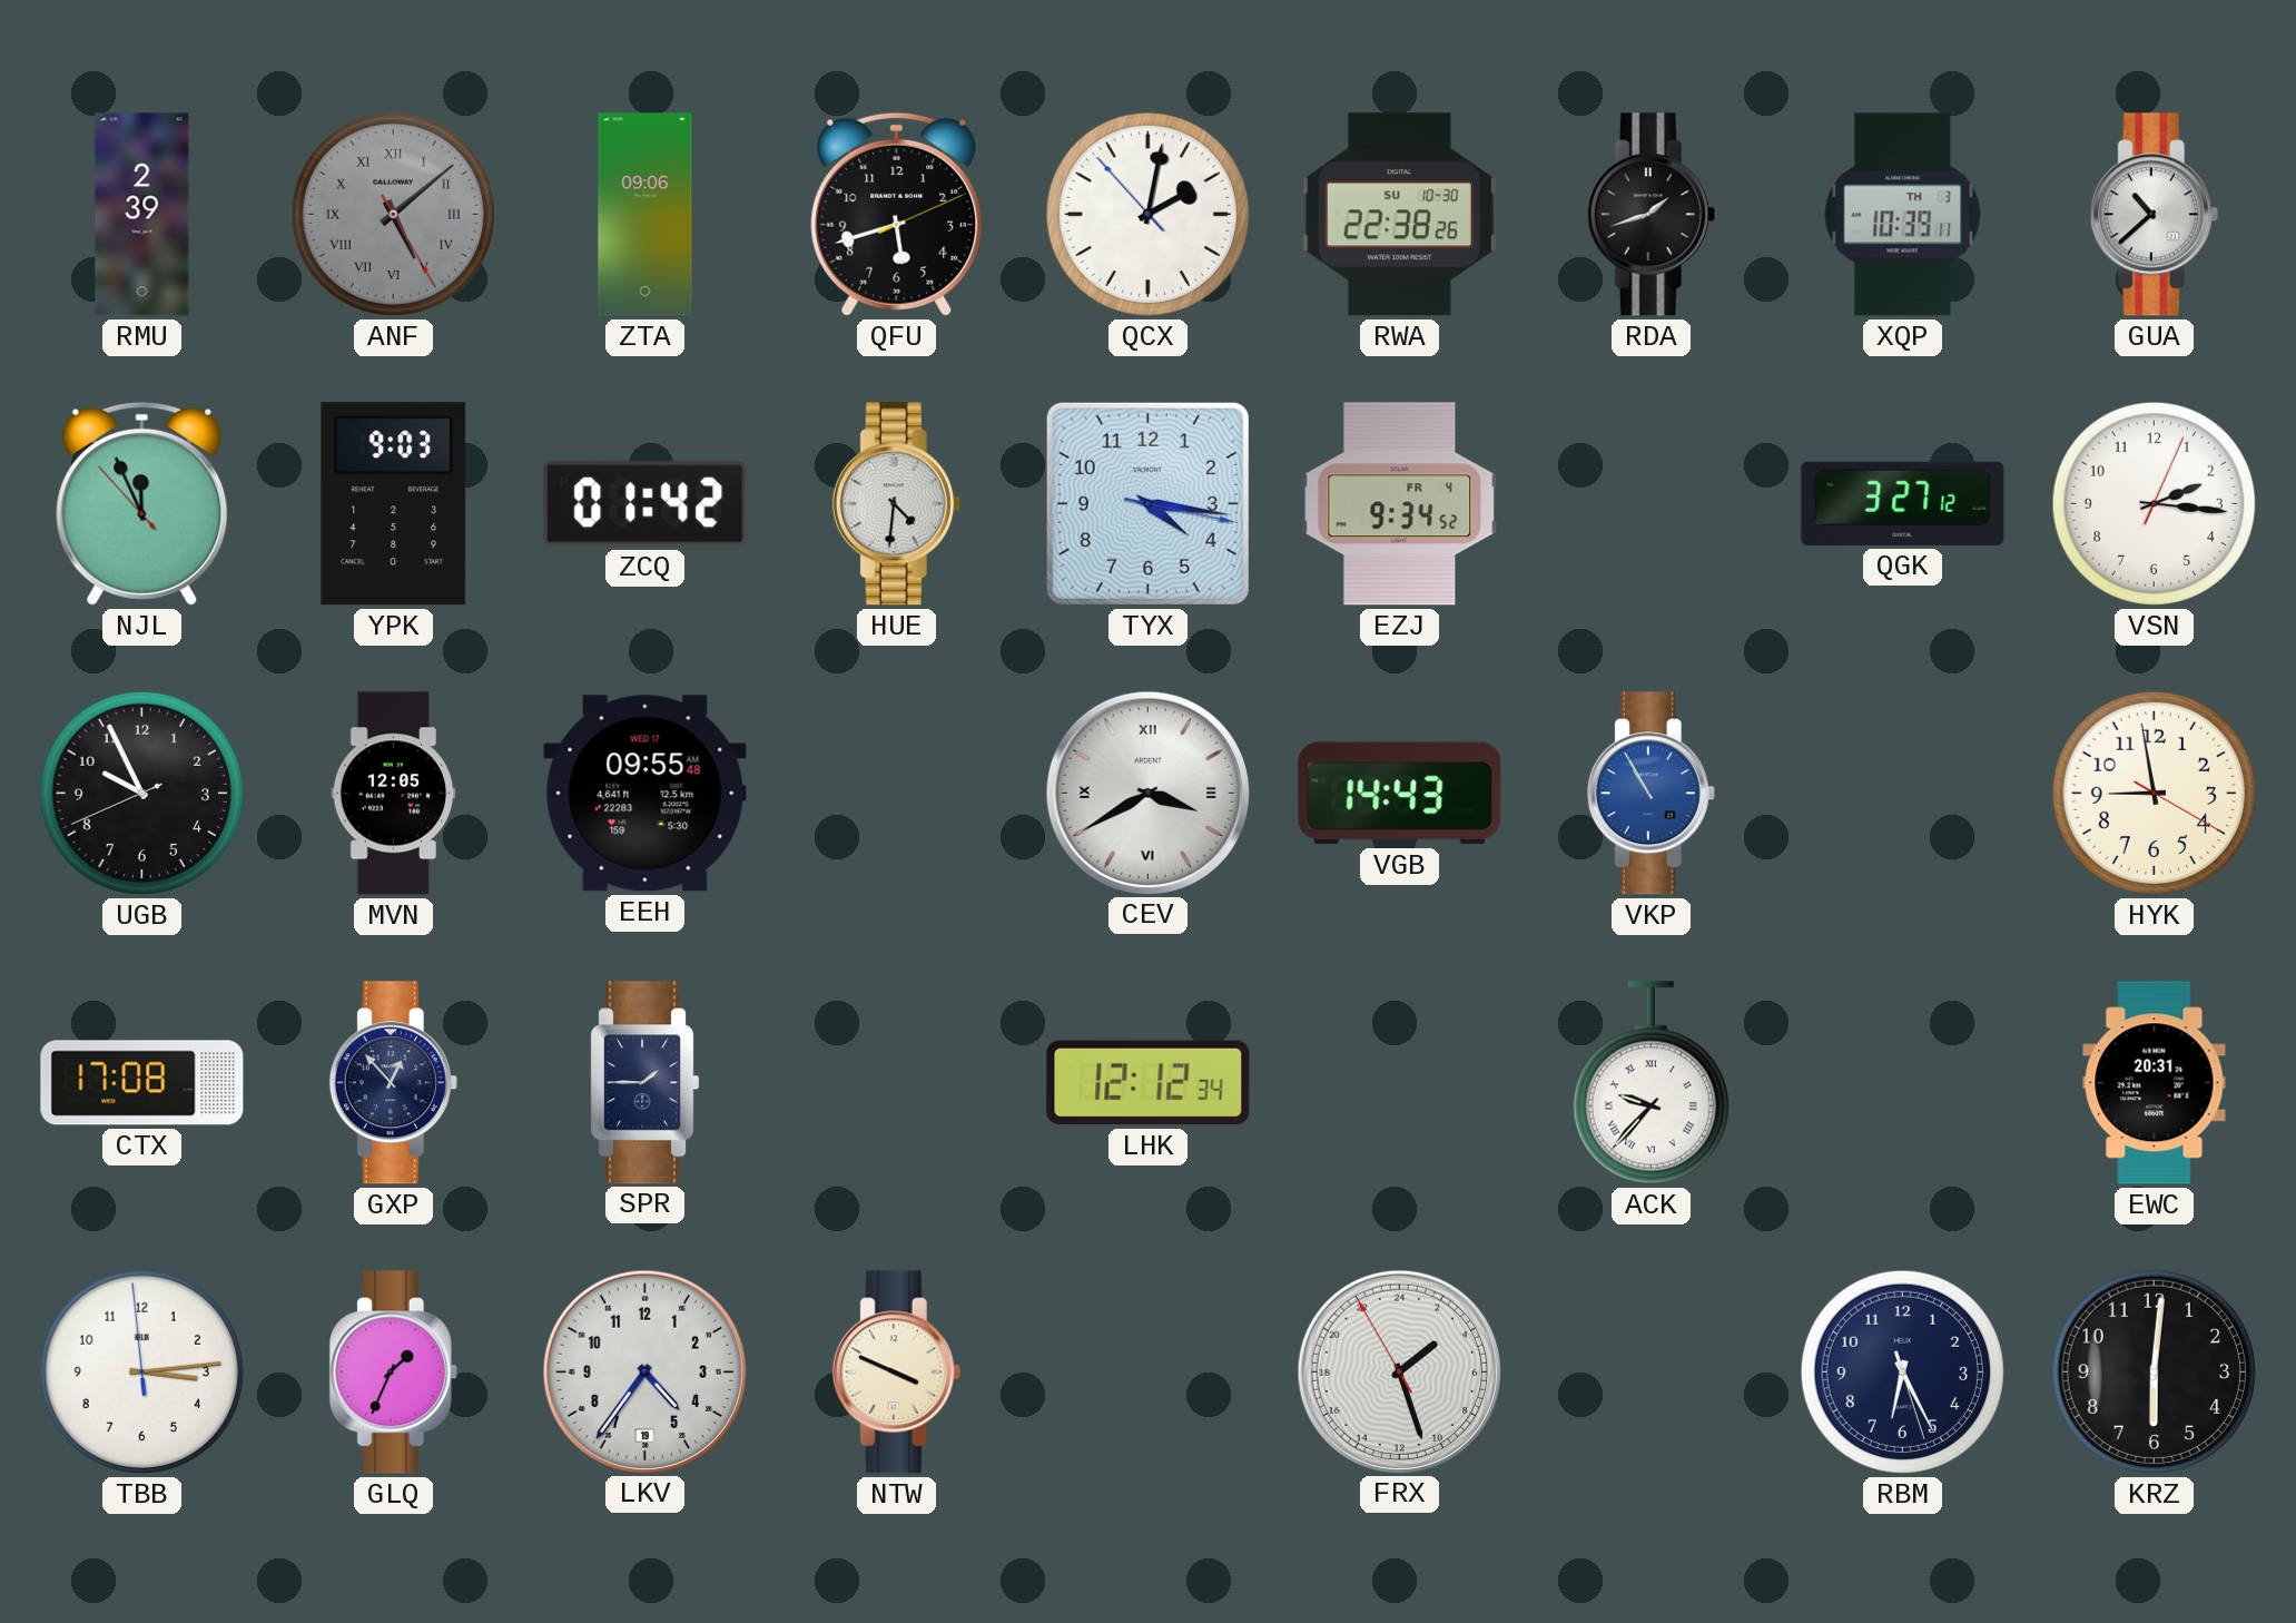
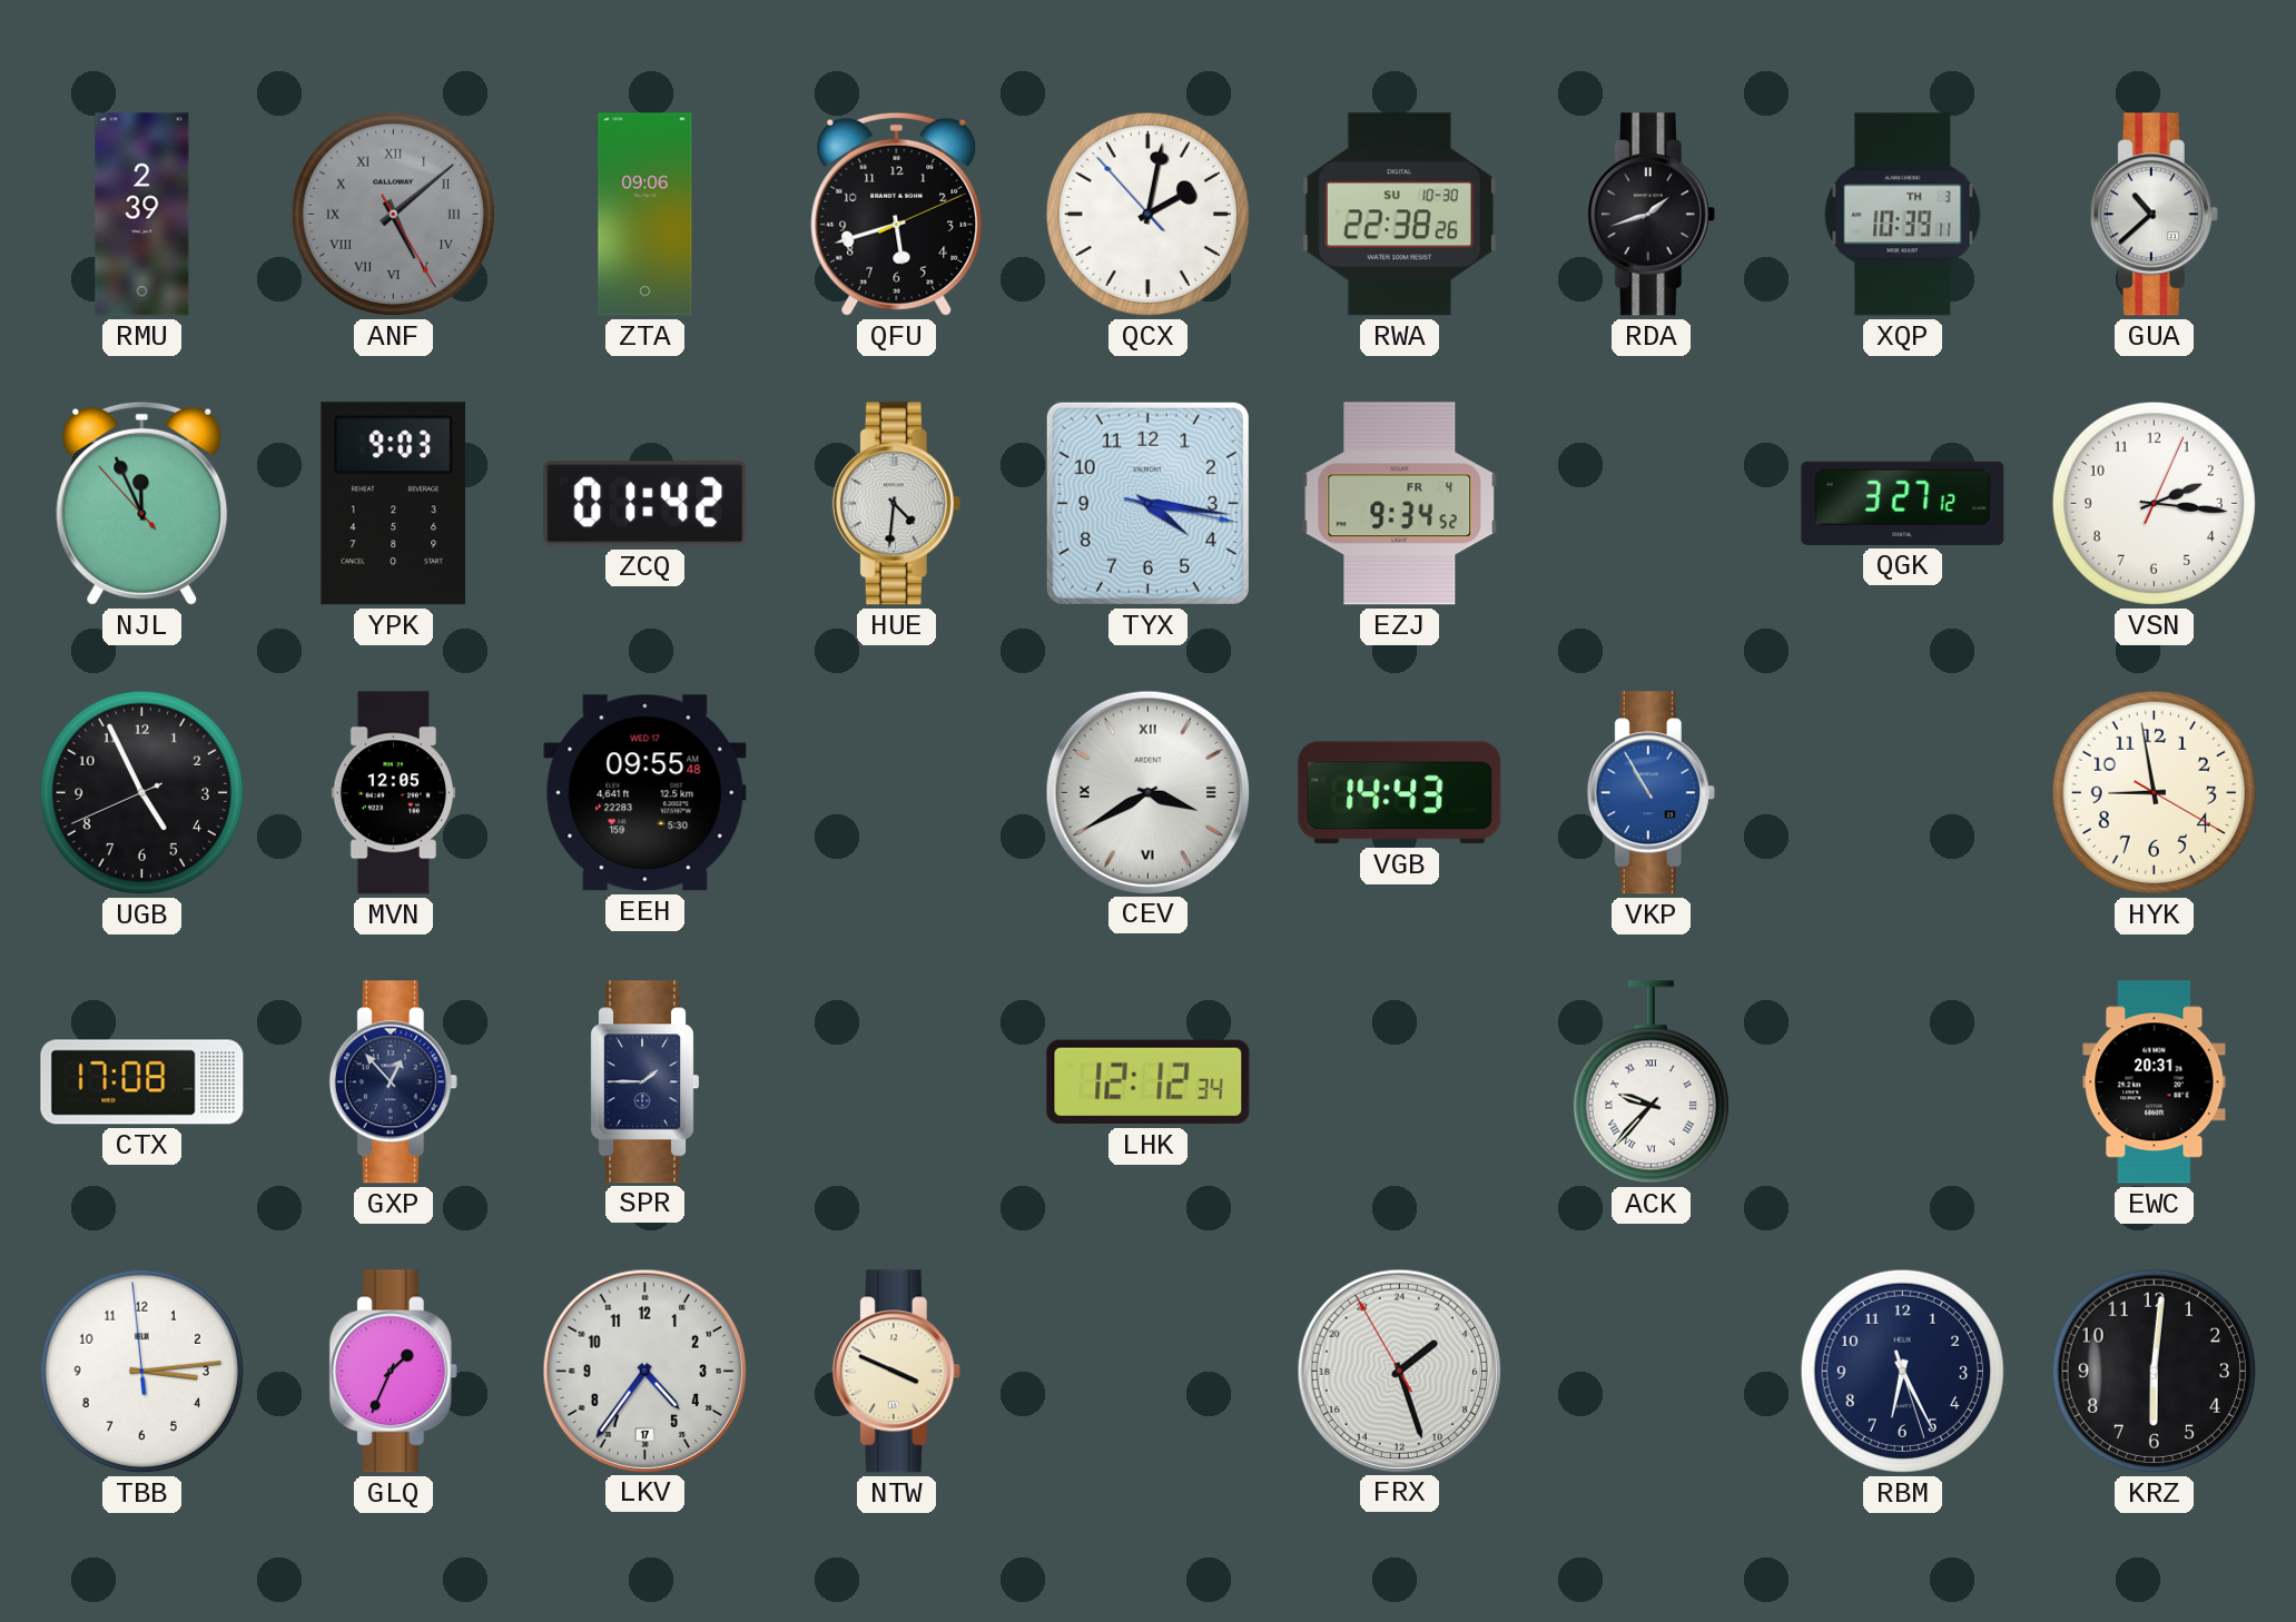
UGB: 9:55 -> 4:55
LKV date: 19 -> 17
